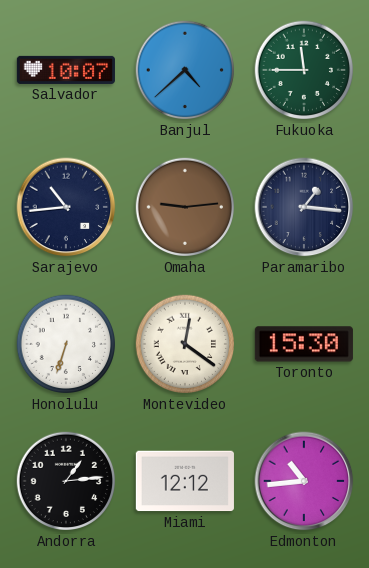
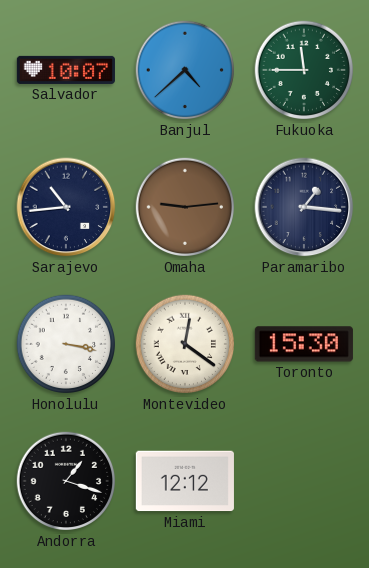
Honolulu: 6:33 -> 3:17
Andorra: 1:14 -> 1:18
Edmonton: 10:44 -> none
